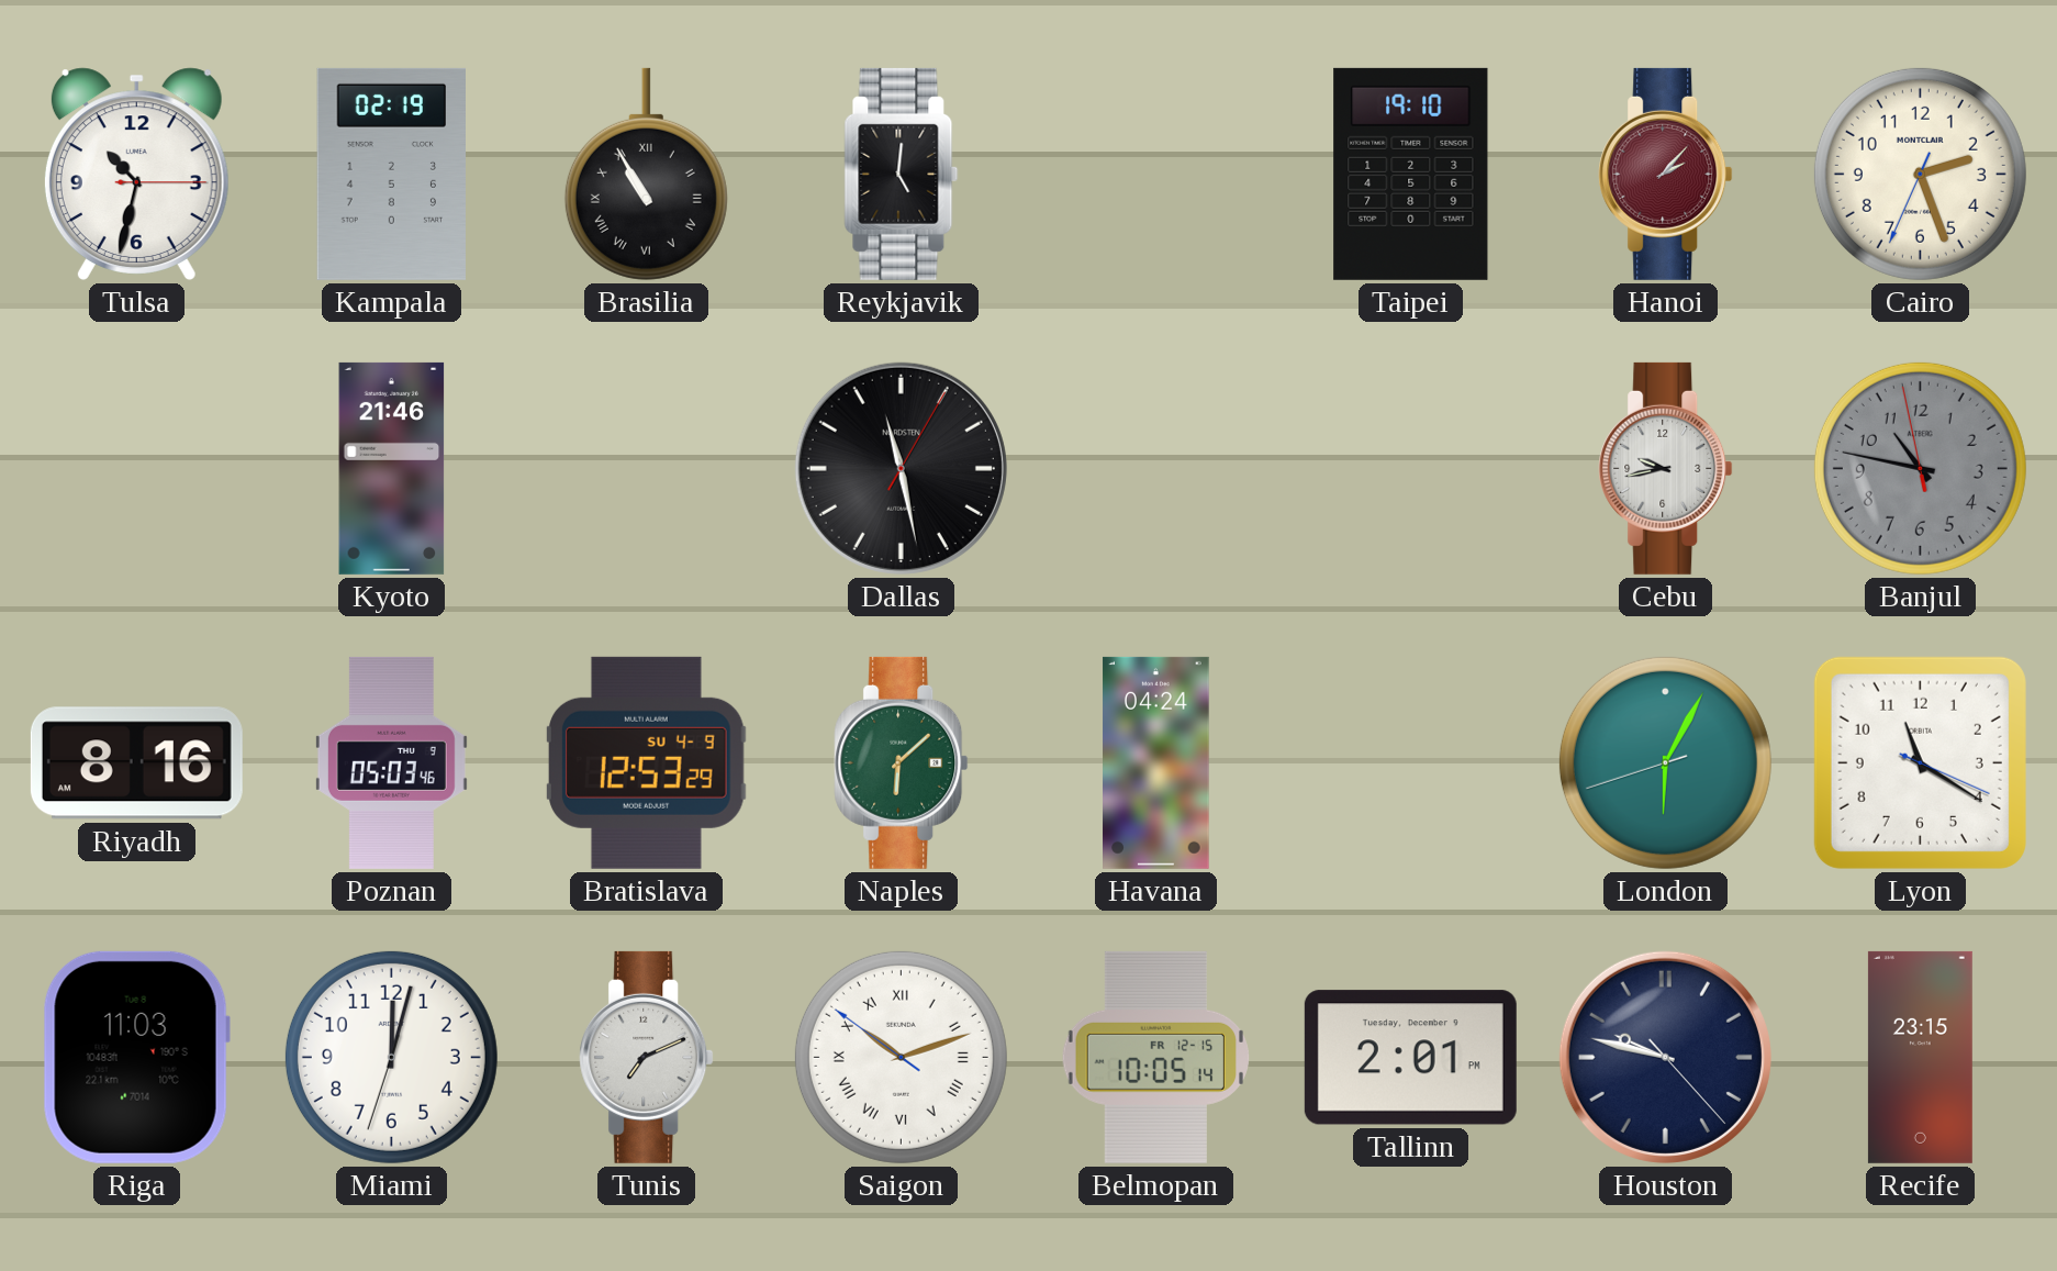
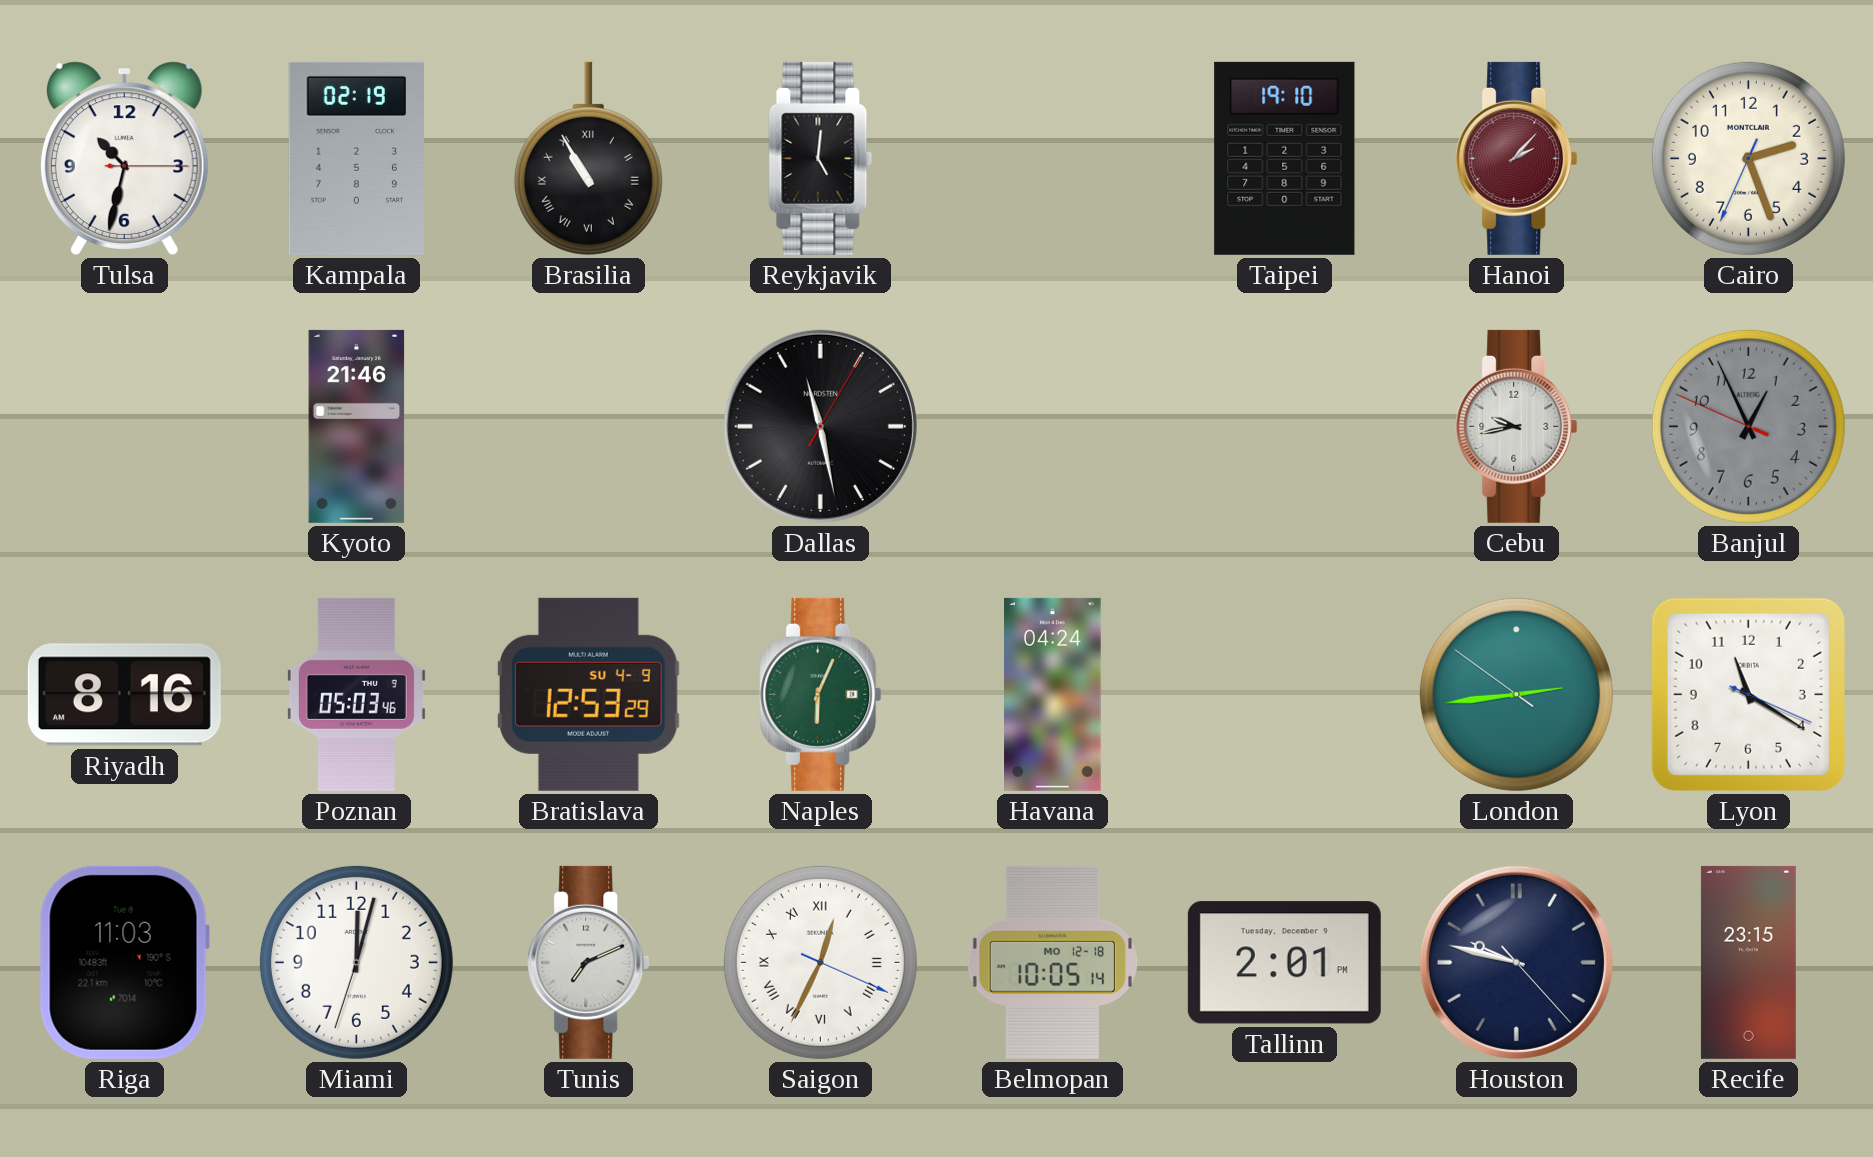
Banjul: 10:46 -> 12:55
Naples: 6:08 -> 6:04
London: 6:04 -> 2:43
Saigon: 10:11 -> 12:34
Belmopan date: FR 12-15 -> MO 12-18
